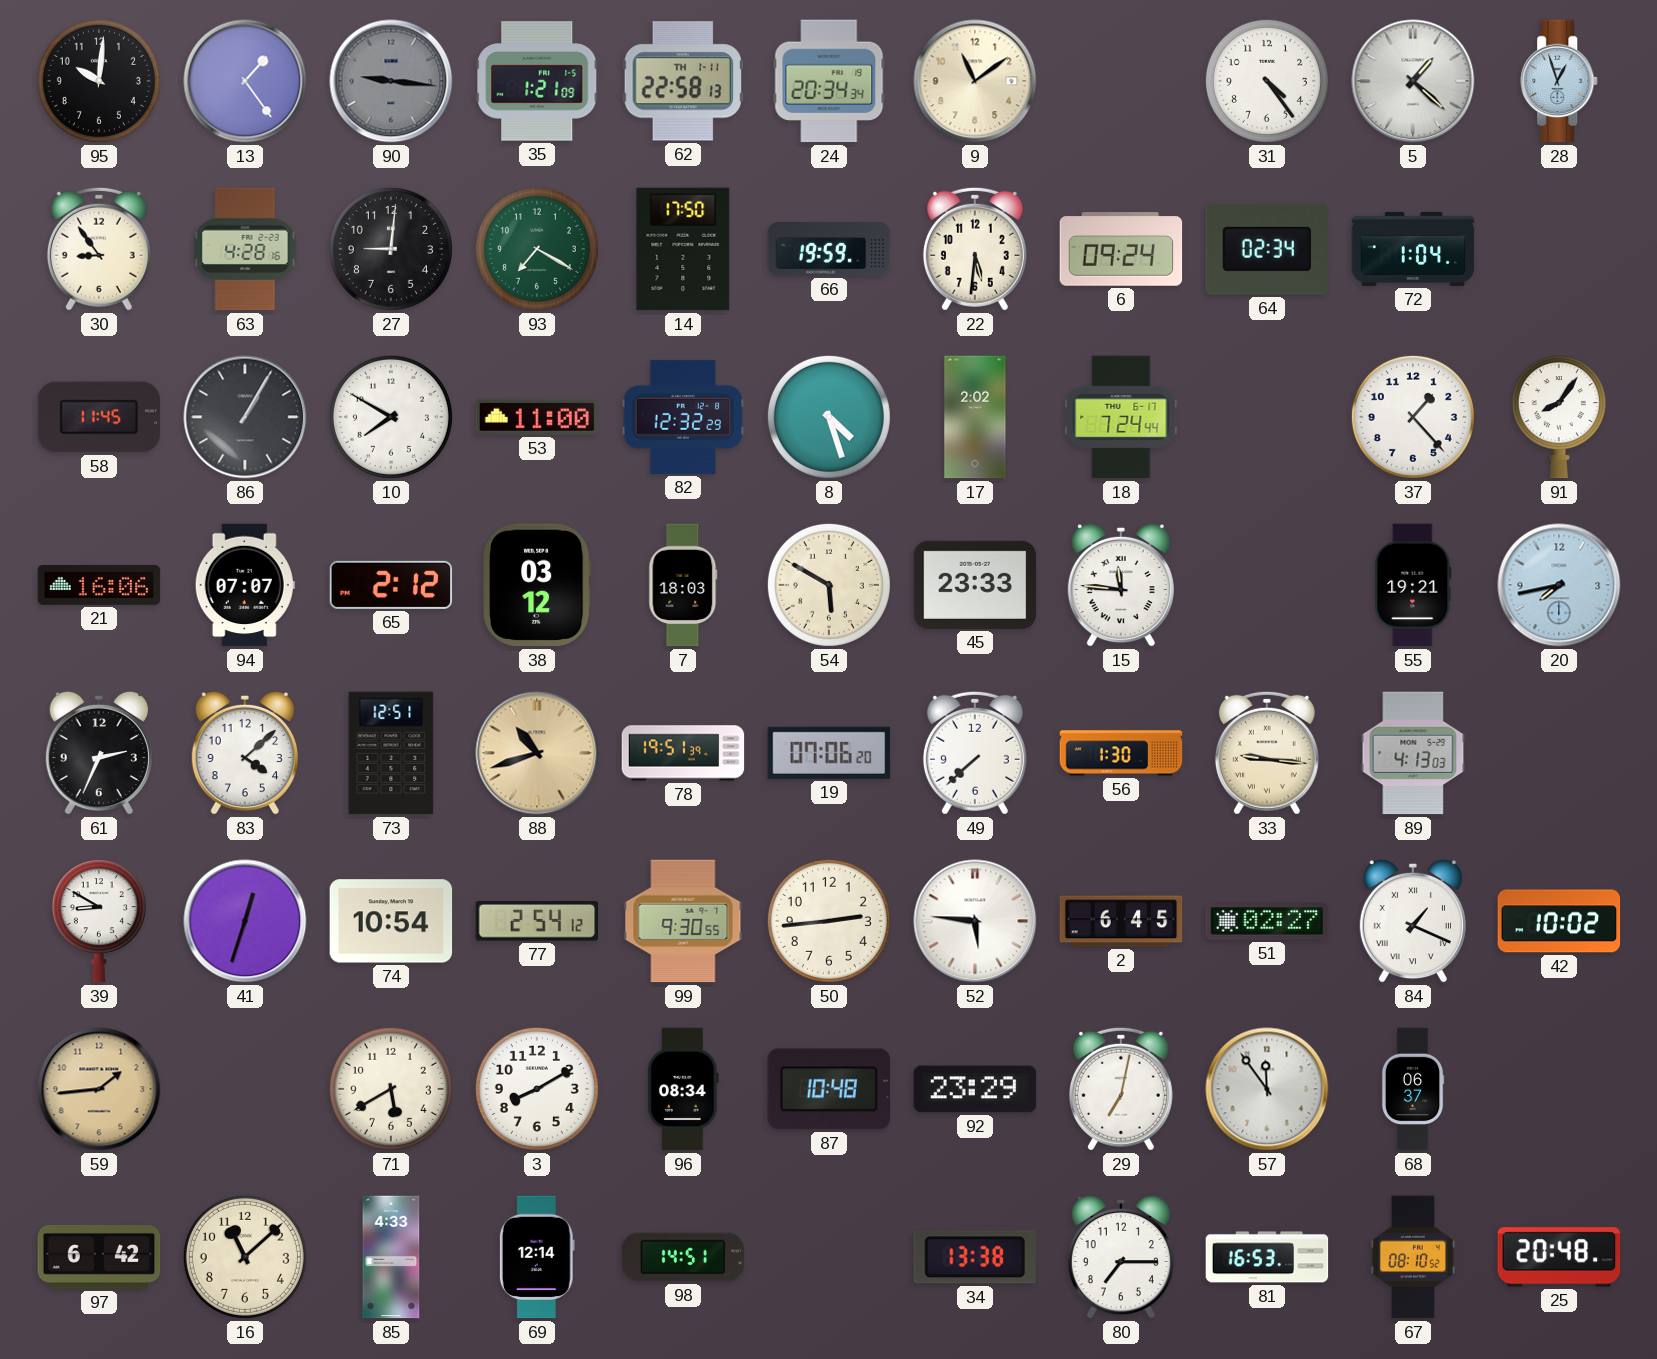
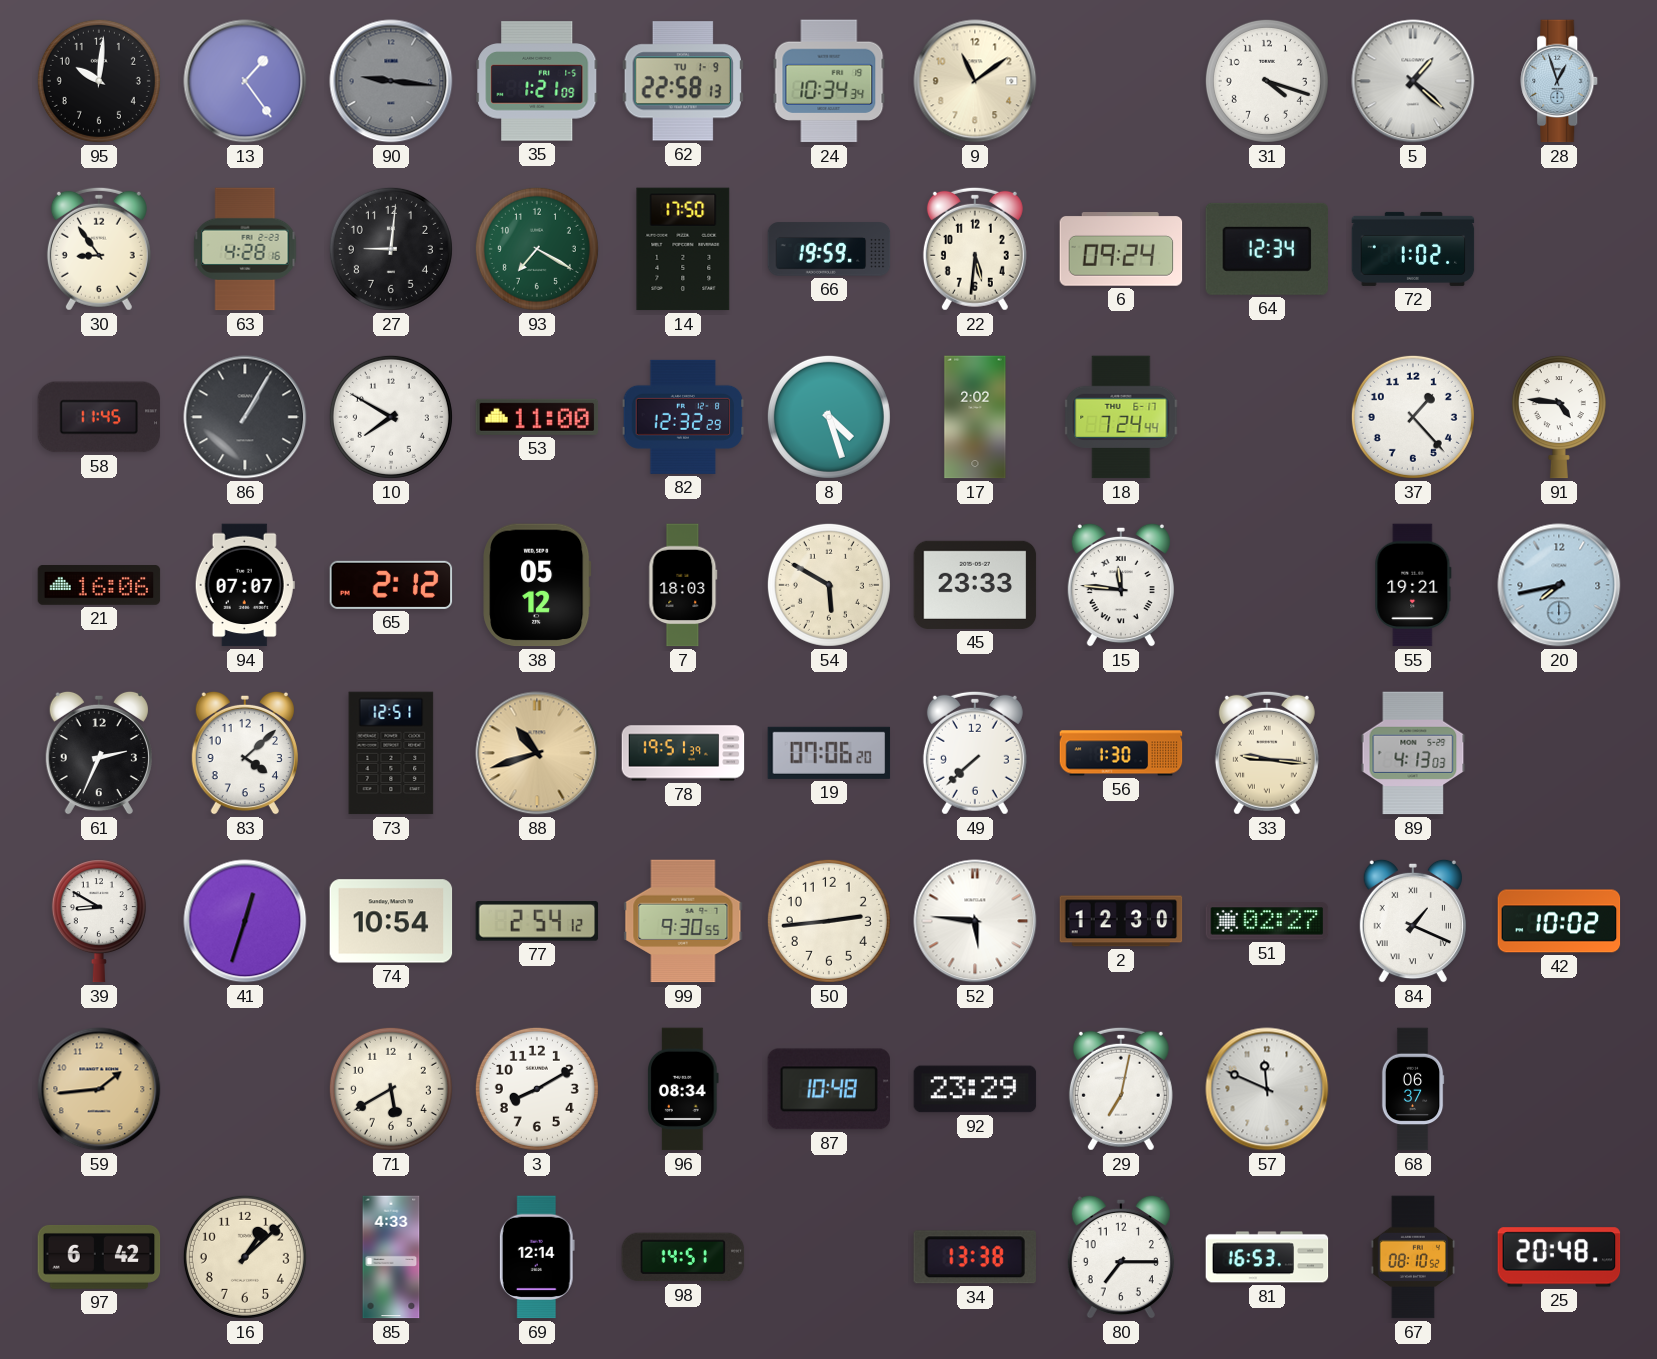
62 date: TH 1-11 -> TU 1-9
24: 20:34 -> 10:34
31: 4:24 -> 4:18
64: 02:34 -> 12:34
72: 1:04 -> 1:02
91: 8:06 -> 4:46
38: 03:12 -> 05:12
2: 6:45 -> 12:30
57: 11:54 -> 11:49
16: 11:08 -> 1:08
